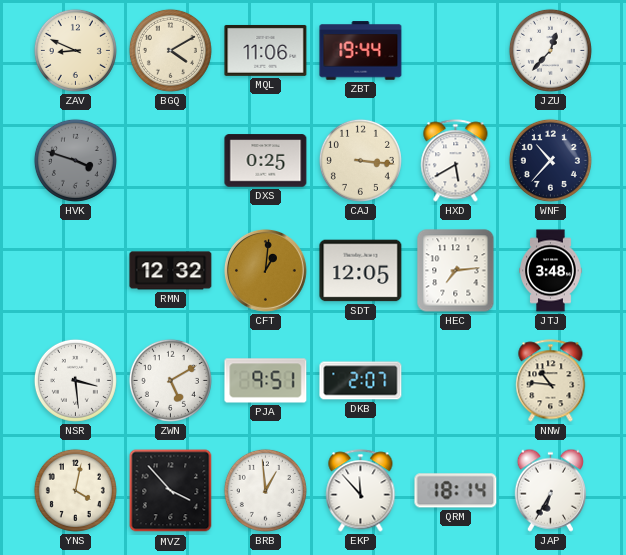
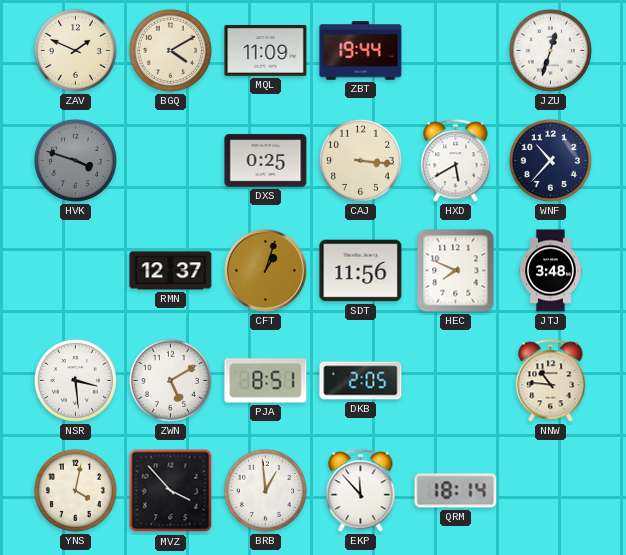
ZAV: 8:49 -> 1:49
MQL: 11:06 -> 11:09
JZU: 12:37 -> 12:33
RMN: 12:32 -> 12:37
CFT: 1:01 -> 1:03
SDT: 12:05 -> 11:56
HEC: 7:14 -> 7:49
PJA: 9:51 -> 8:51
DKB: 2:07 -> 2:05
JAP: 6:35 -> none
